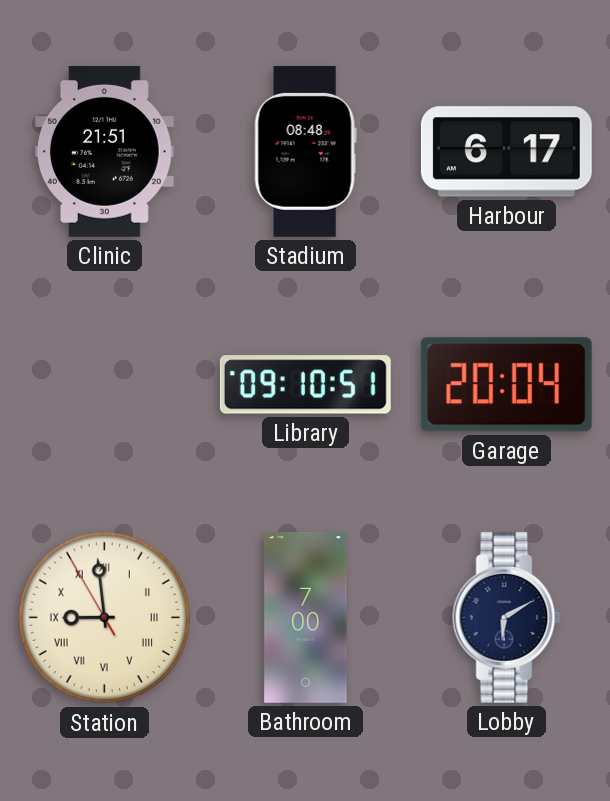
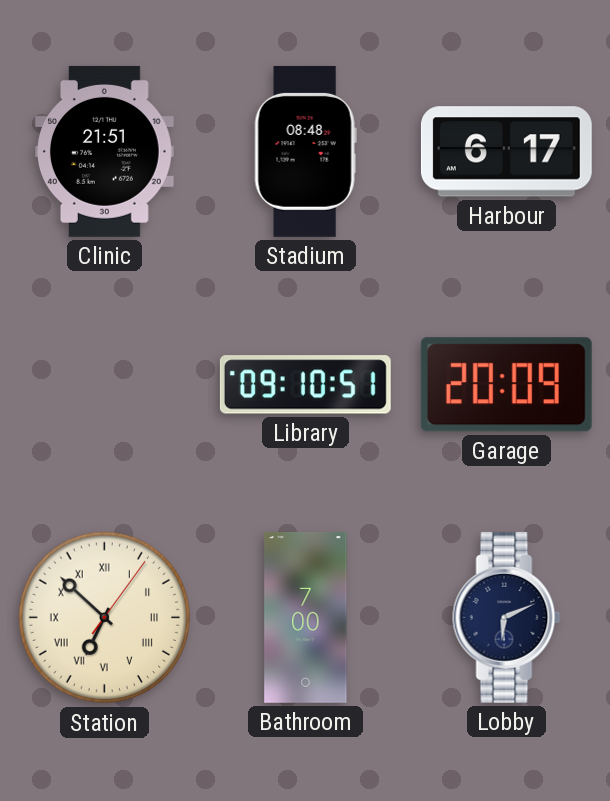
Garage: 20:04 -> 20:09
Station: 8:58 -> 6:52
Lobby: 6:10 -> 6:11
